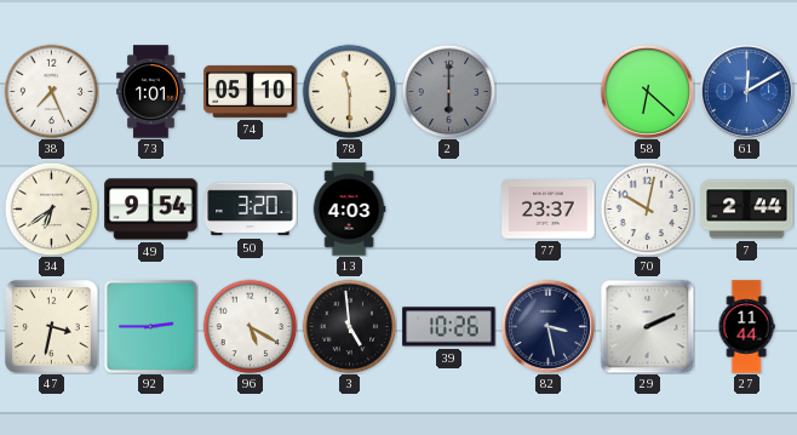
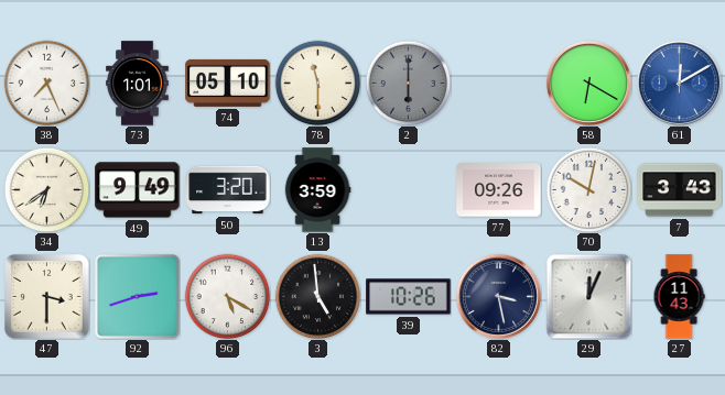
58: 6:22 -> 6:20
49: 9:54 -> 9:49
13: 4:03 -> 3:59
77: 23:37 -> 09:26
7: 2:44 -> 3:43
47: 3:32 -> 3:30
92: 2:45 -> 2:42
29: 2:11 -> 12:04
27: 11:44 -> 11:43
